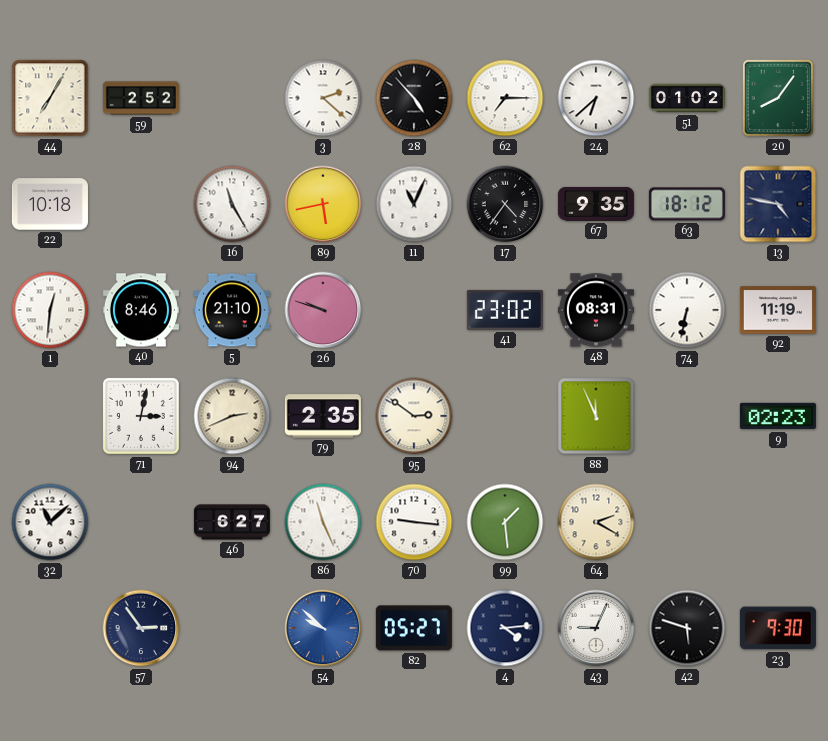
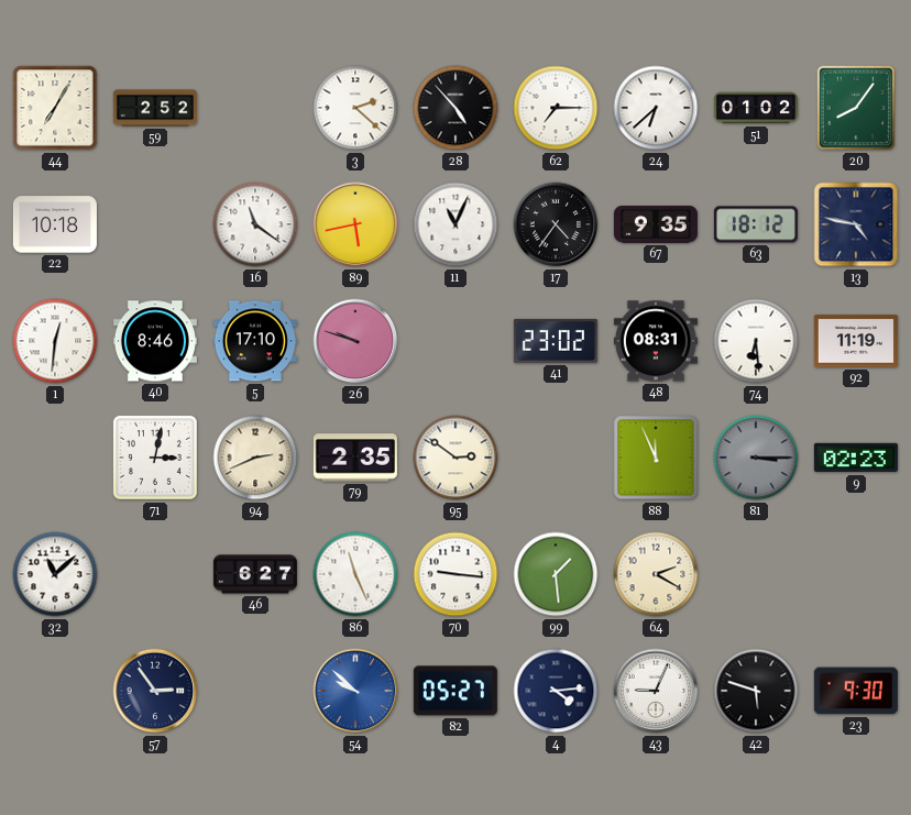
16: 11:25 -> 11:21
5: 21:10 -> 17:10
74: 6:32 -> 6:29
81: none -> 3:15
